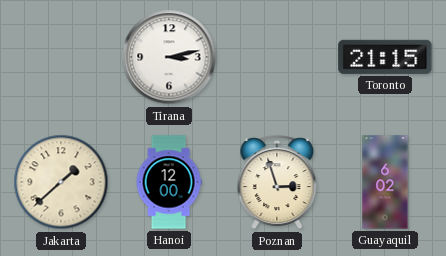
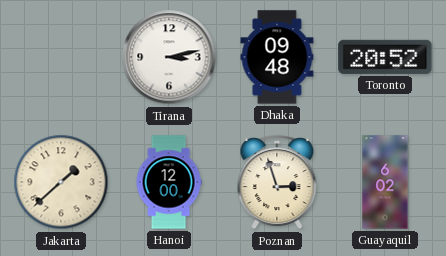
Dhaka: none -> 09:48
Toronto: 21:15 -> 20:52
